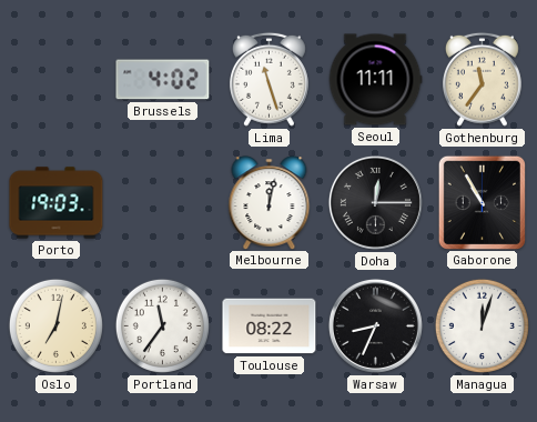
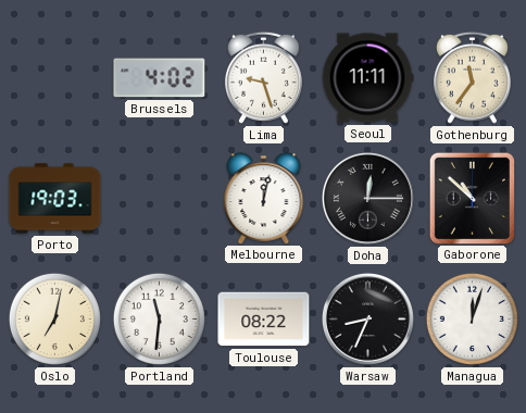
Lima: 11:27 -> 9:27
Gaborone: 10:55 -> 10:52
Portland: 11:36 -> 11:31
